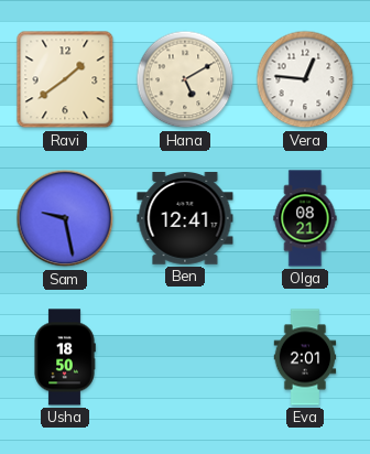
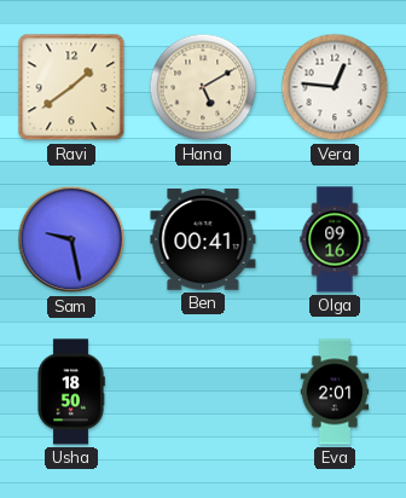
Ben: 12:41 -> 00:41
Olga: 08:21 -> 09:16
